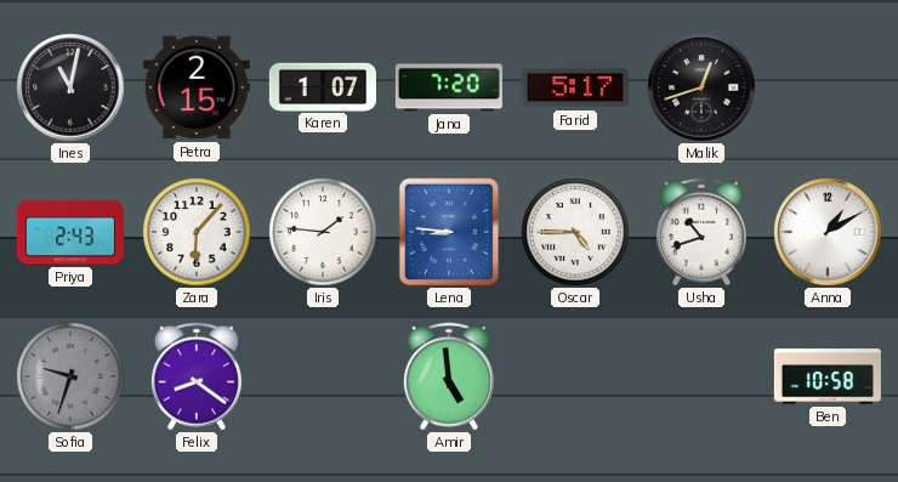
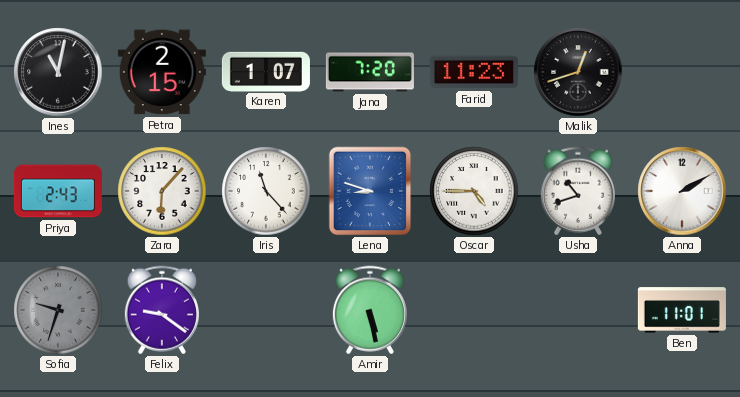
Farid: 5:17 -> 11:23
Iris: 1:46 -> 11:23
Lena: 8:46 -> 8:48
Anna: 1:10 -> 2:10
Felix: 8:21 -> 9:21
Amir: 4:59 -> 5:28
Ben: 10:58 -> 11:01
